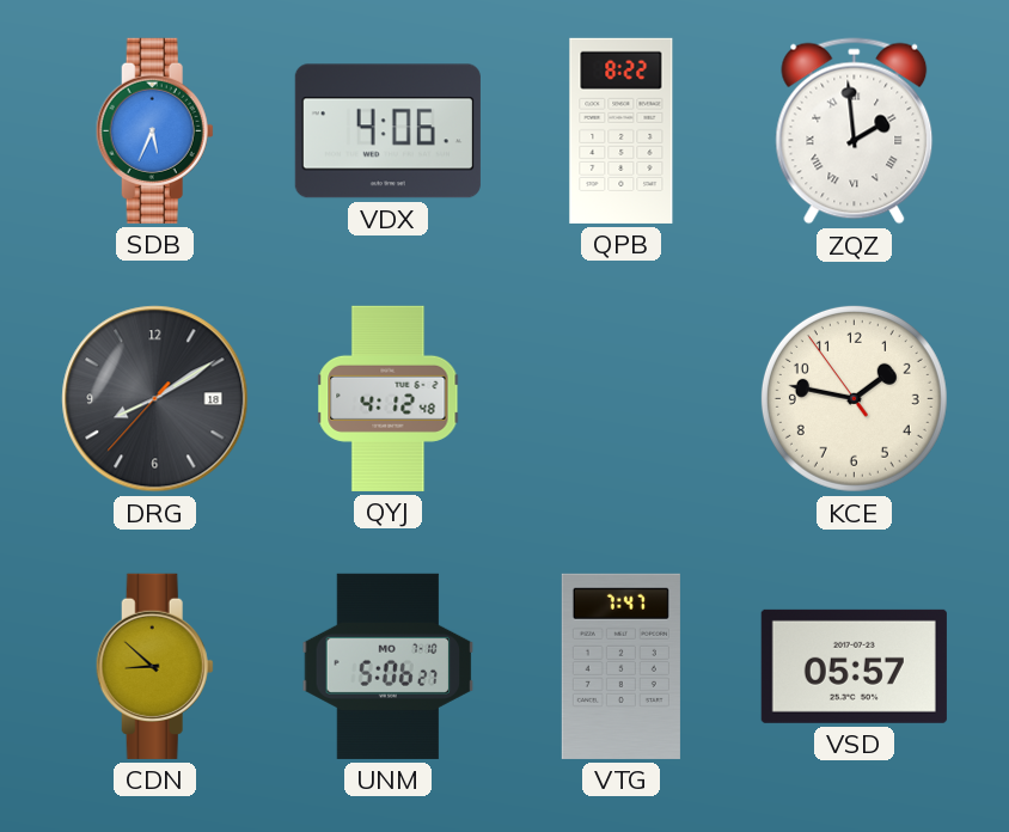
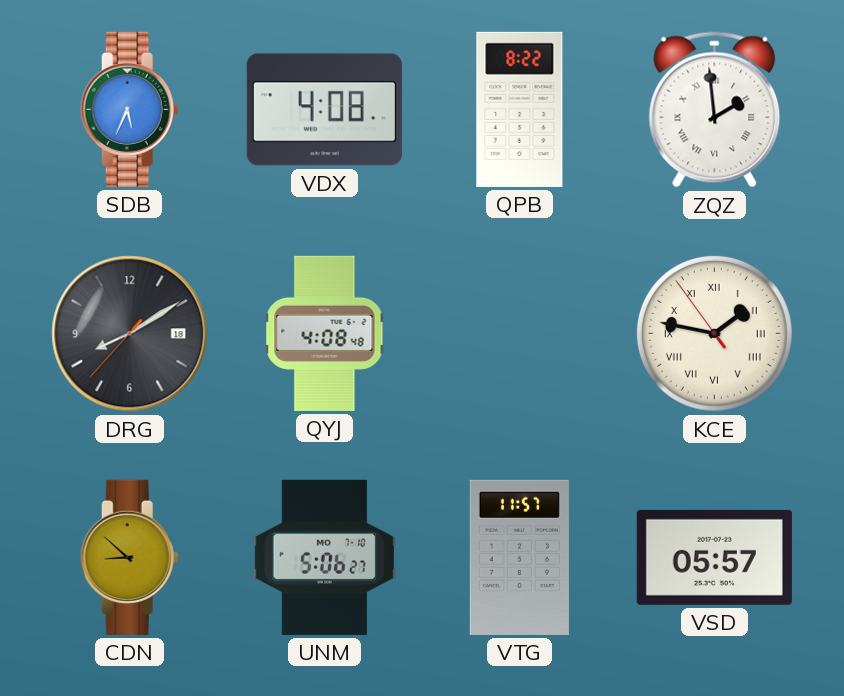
VDX: 4:06 -> 4:08
QYJ: 4:12 -> 4:08
KCE numerals: Arabic -> Roman
VTG: 7:47 -> 11:57
